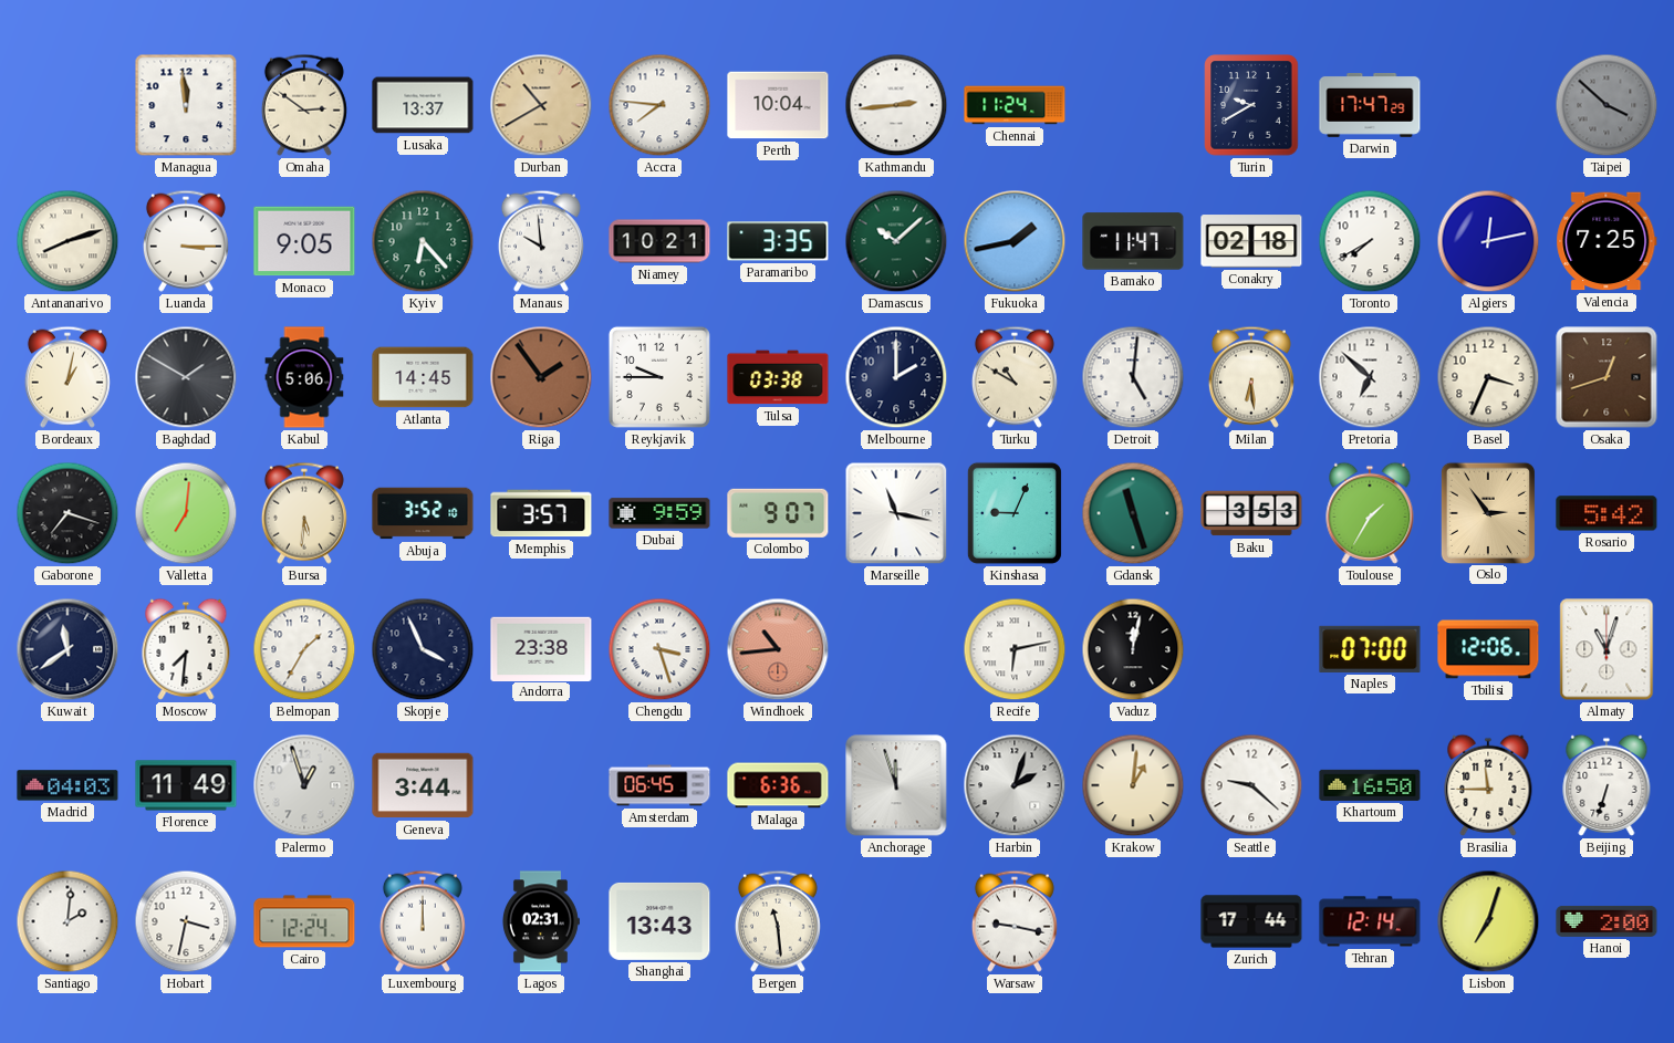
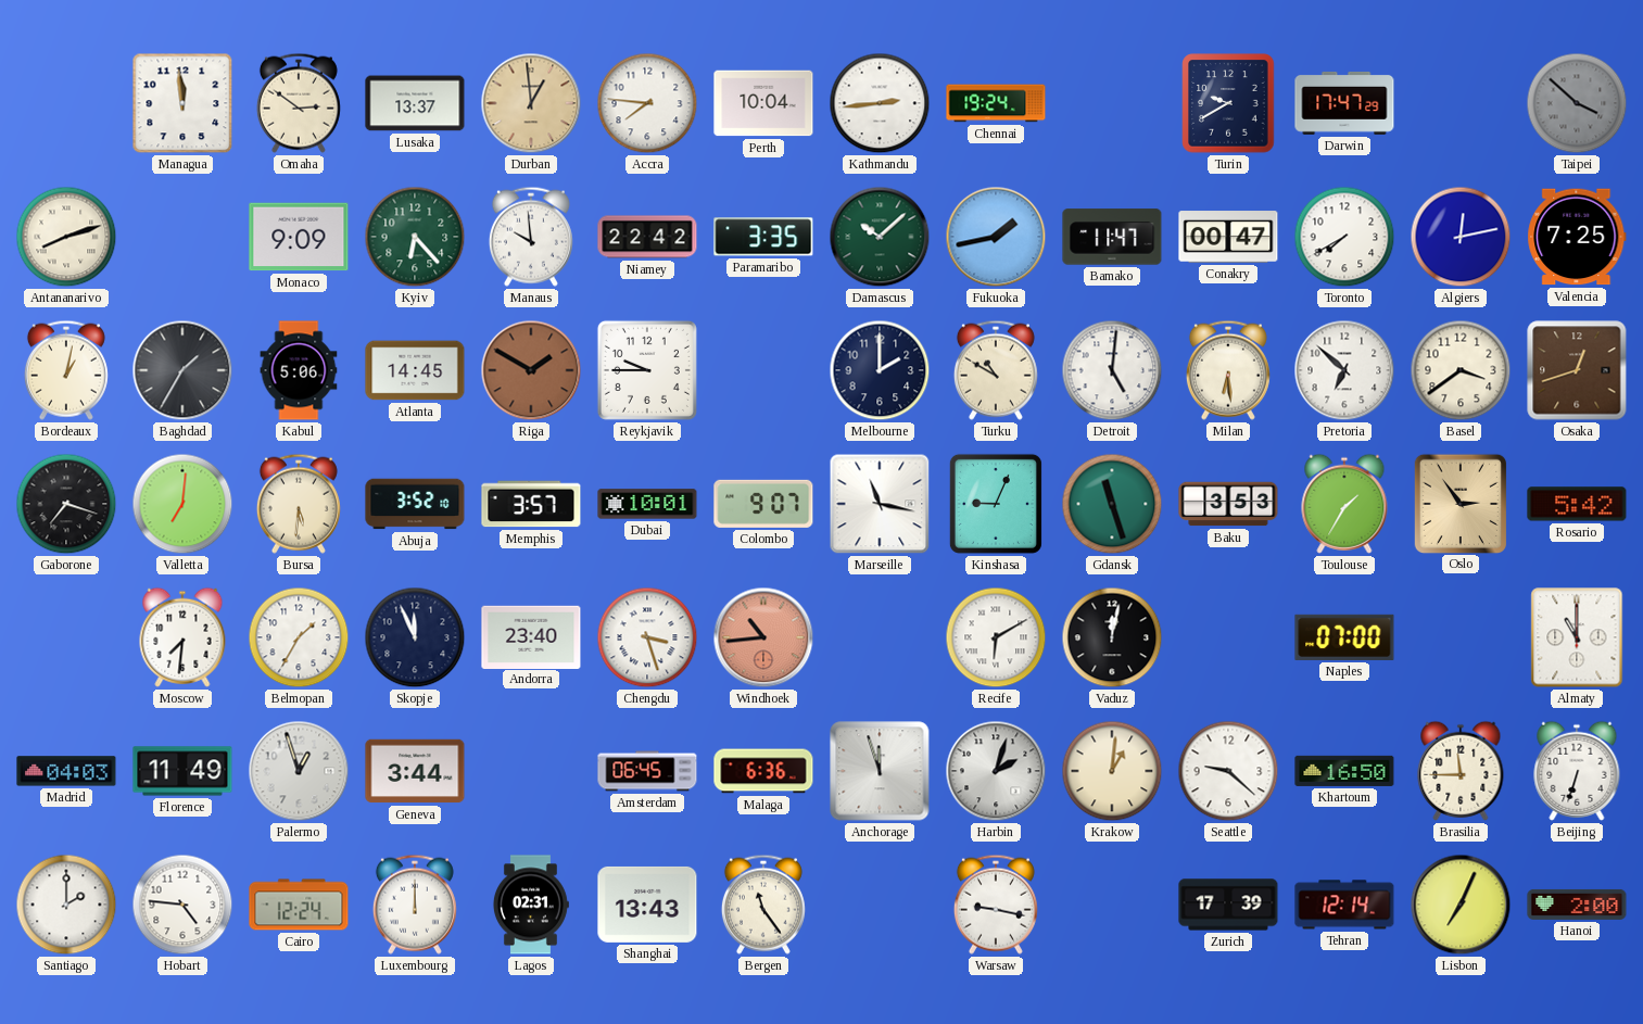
Durban: 10:40 -> 12:59
Chennai: 11:24 -> 19:24
Luanda: 3:15 -> none
Monaco: 9:05 -> 9:09
Niamey: 10:21 -> 22:42
Conakry: 02:18 -> 00:47
Baghdad: 1:50 -> 1:35
Riga: 1:54 -> 1:50
Tulsa: 03:38 -> none
Basel: 3:34 -> 3:39
Dubai: 9:59 -> 10:01
Kuwait: 11:39 -> none
Skopje: 3:56 -> 11:56
Andorra: 23:38 -> 23:40
Recife: 6:13 -> 6:10
Tbilisi: 12:06 -> none
Almaty: 11:03 -> 11:00
Santiago: 2:01 -> 2:00
Hobart: 3:32 -> 4:46
Bergen: 11:29 -> 11:24
Zurich: 17:44 -> 17:39
Lisbon: 7:03 -> 7:04
